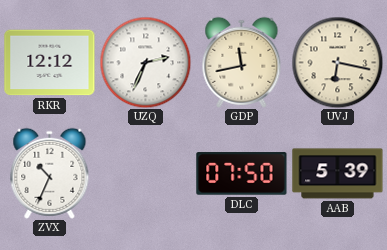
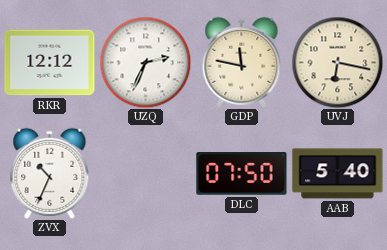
GDP: 11:43 -> 11:47
AAB: 5:39 -> 5:40
